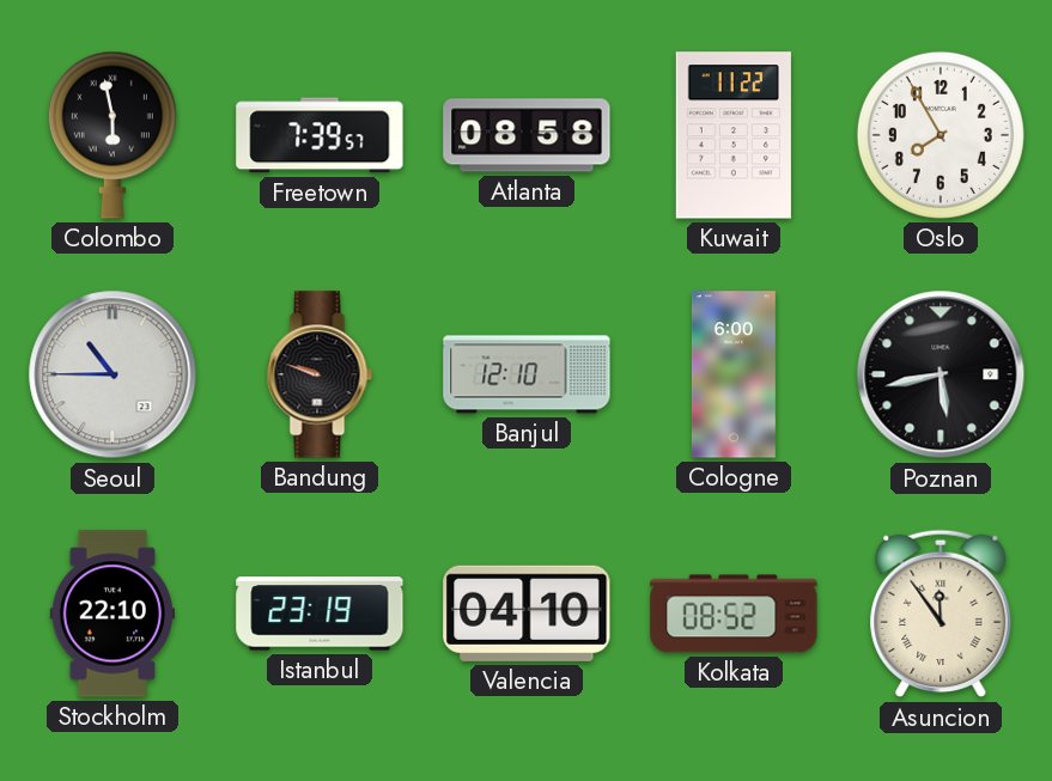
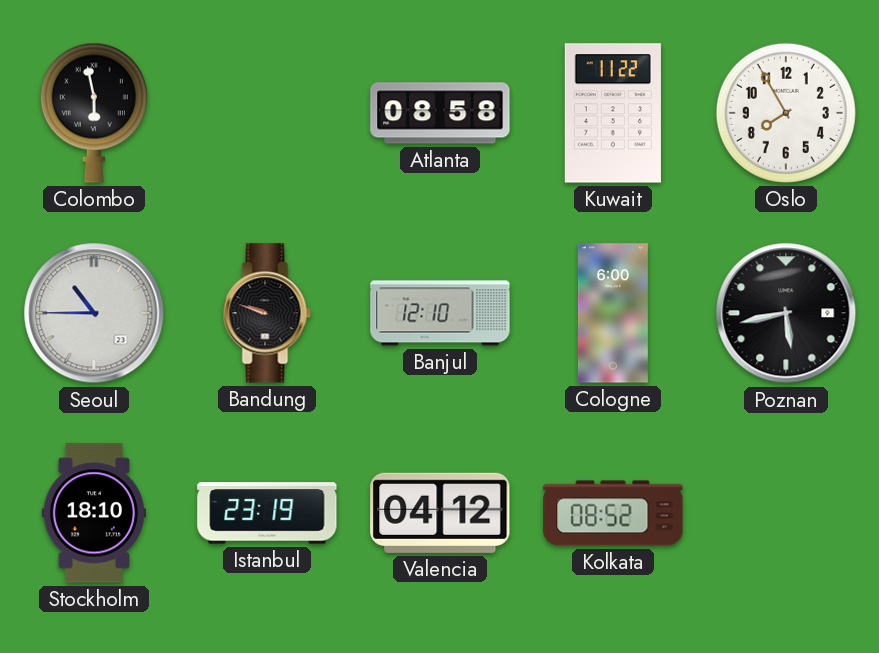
Freetown: 7:39 -> none
Stockholm: 22:10 -> 18:10
Valencia: 04:10 -> 04:12
Asuncion: 11:54 -> none
